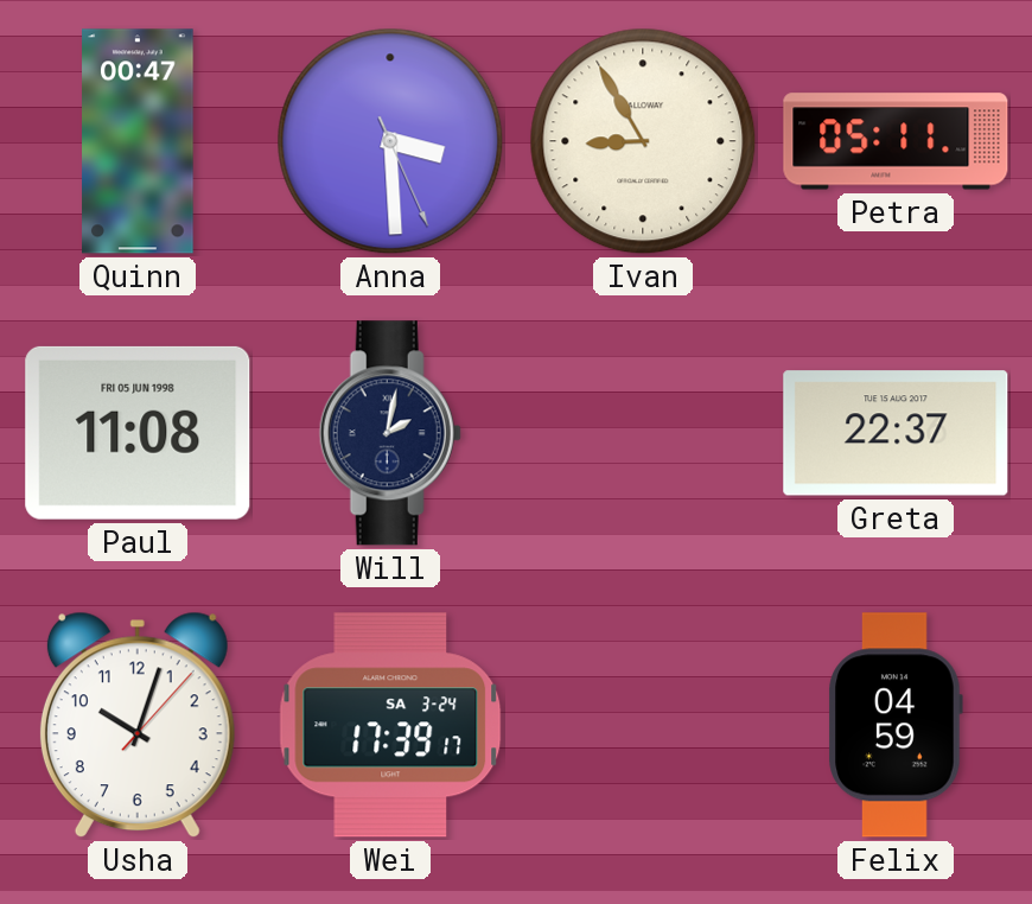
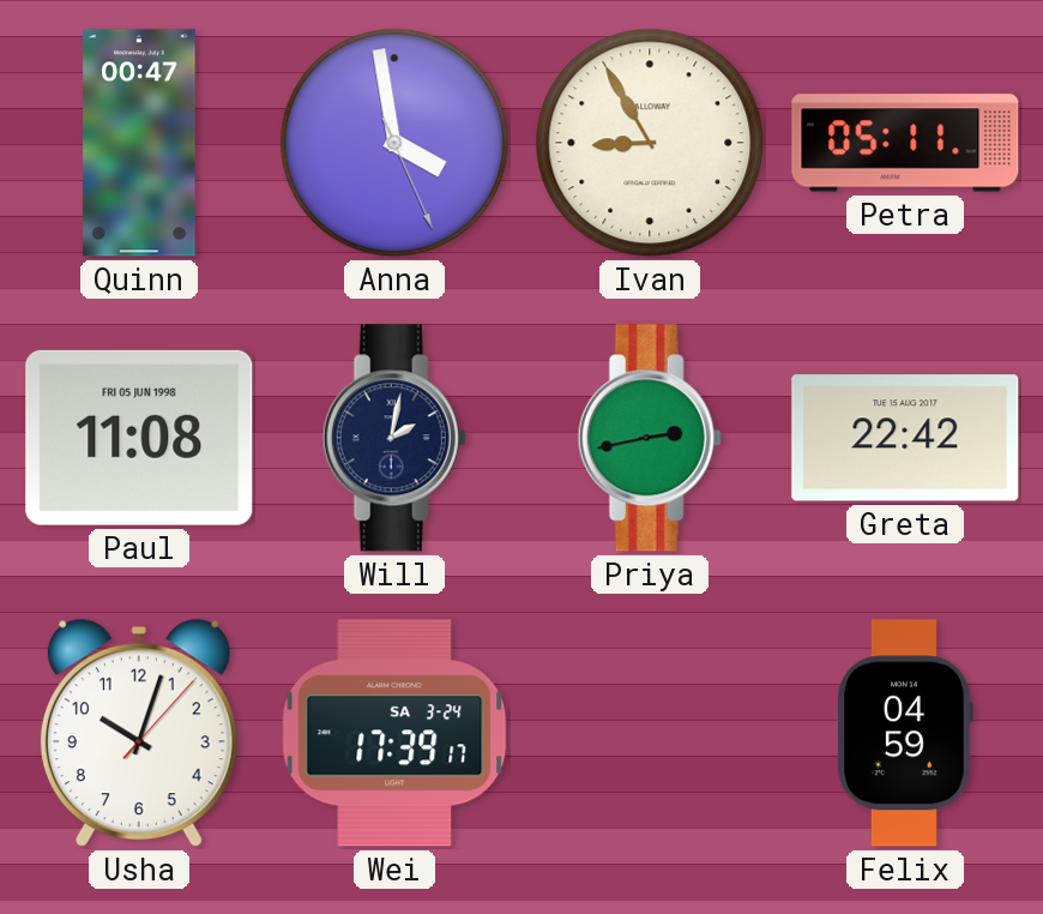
Anna: 3:29 -> 3:58
Priya: none -> 2:43
Greta: 22:37 -> 22:42
